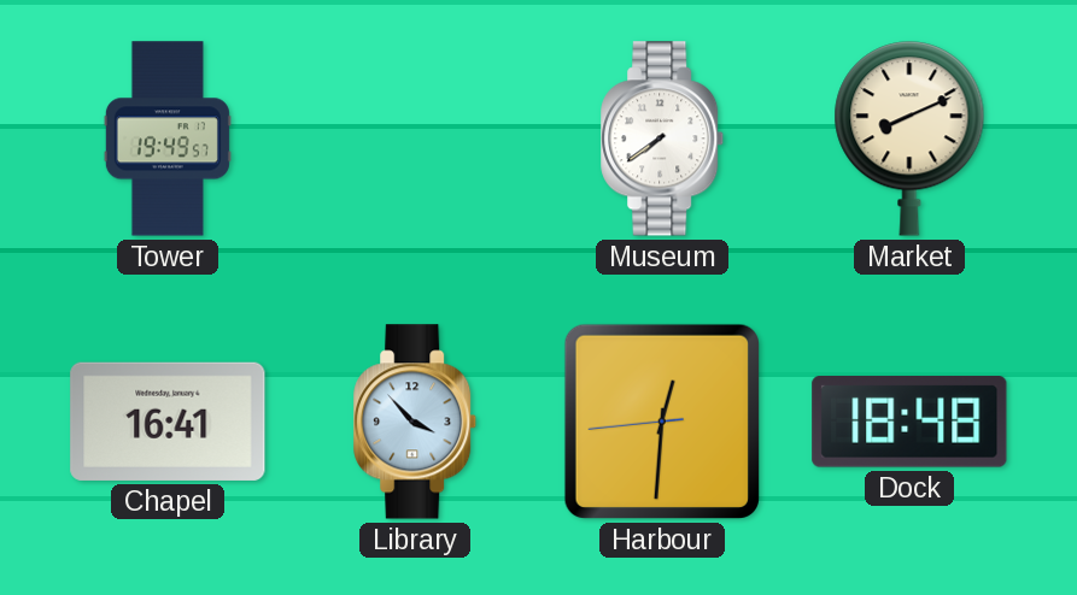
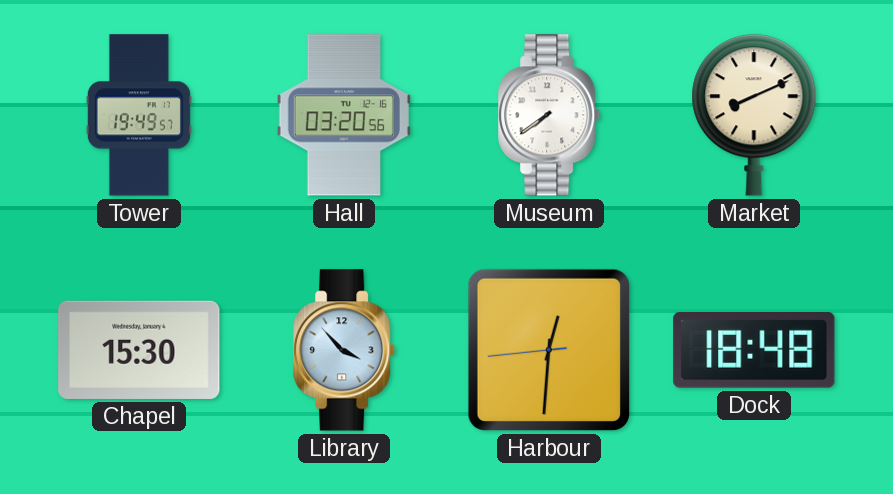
Hall: none -> 03:20
Chapel: 16:41 -> 15:30
